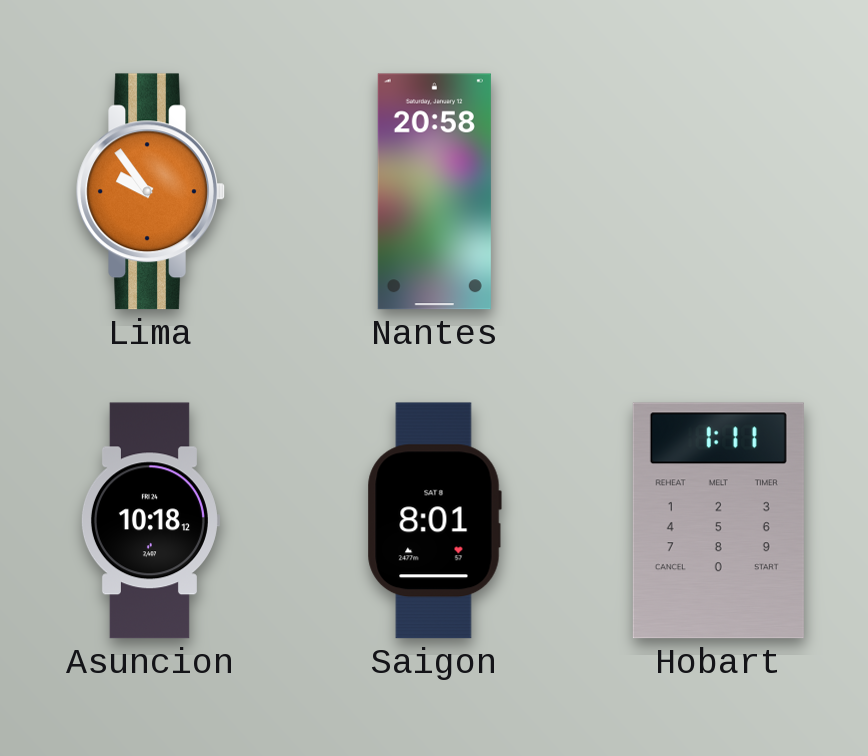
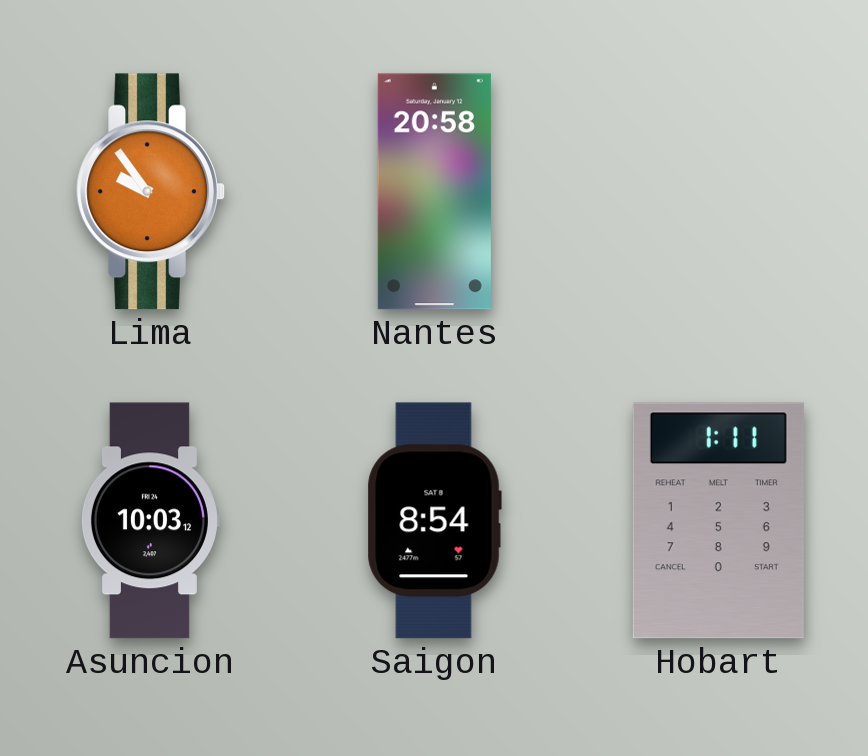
Asuncion: 10:18 -> 10:03
Saigon: 8:01 -> 8:54
